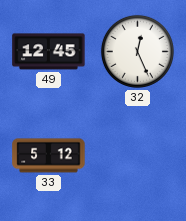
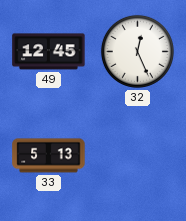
33: 5:12 -> 5:13
